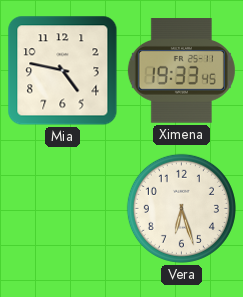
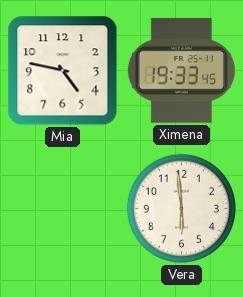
Vera: 6:27 -> 5:59
